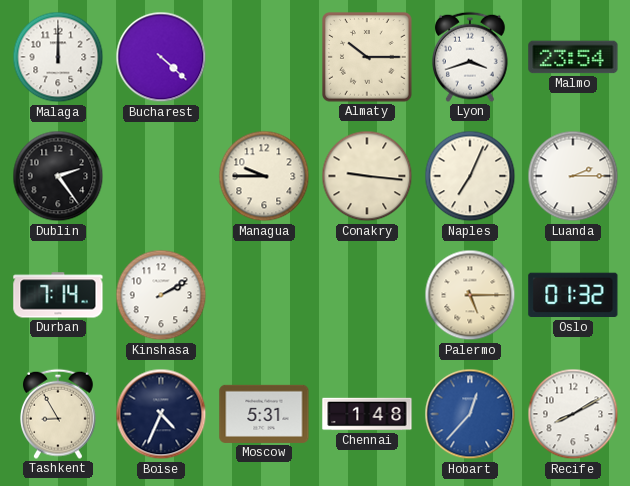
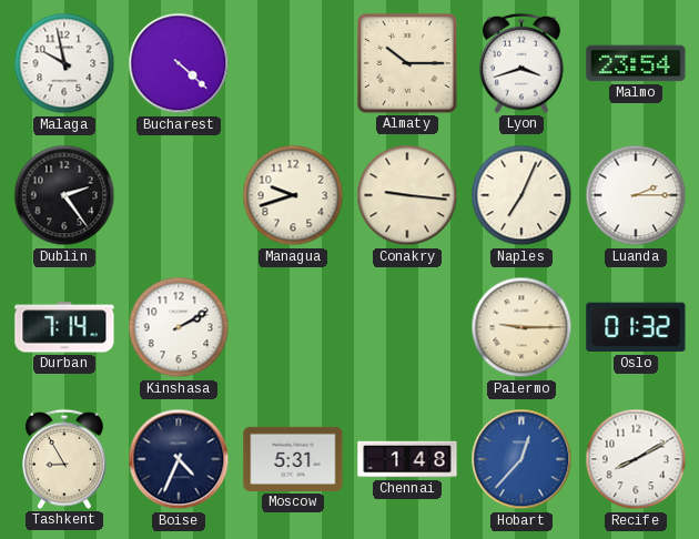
Malaga: 12:00 -> 9:58
Managua: 9:45 -> 9:42
Palermo: 5:15 -> 9:15
